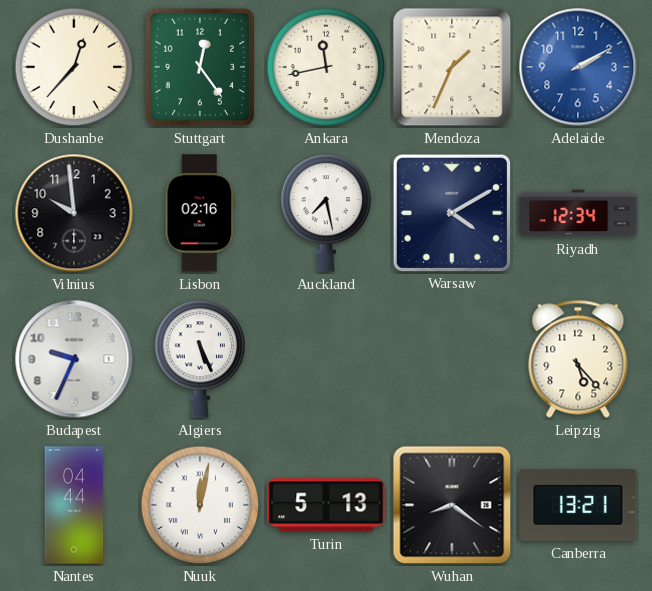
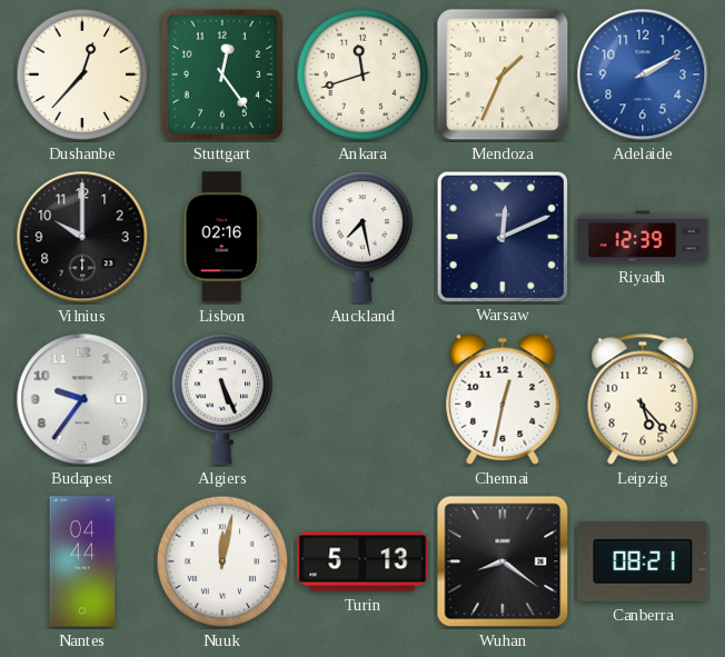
Ankara: 11:43 -> 11:42
Vilnius: 9:59 -> 10:00
Warsaw: 4:10 -> 12:11
Riyadh: 12:34 -> 12:39
Budapest: 9:34 -> 9:36
Chennai: none -> 12:32
Canberra: 13:21 -> 08:21
